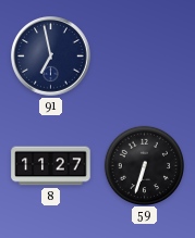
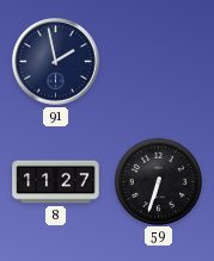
91: 6:58 -> 1:58
